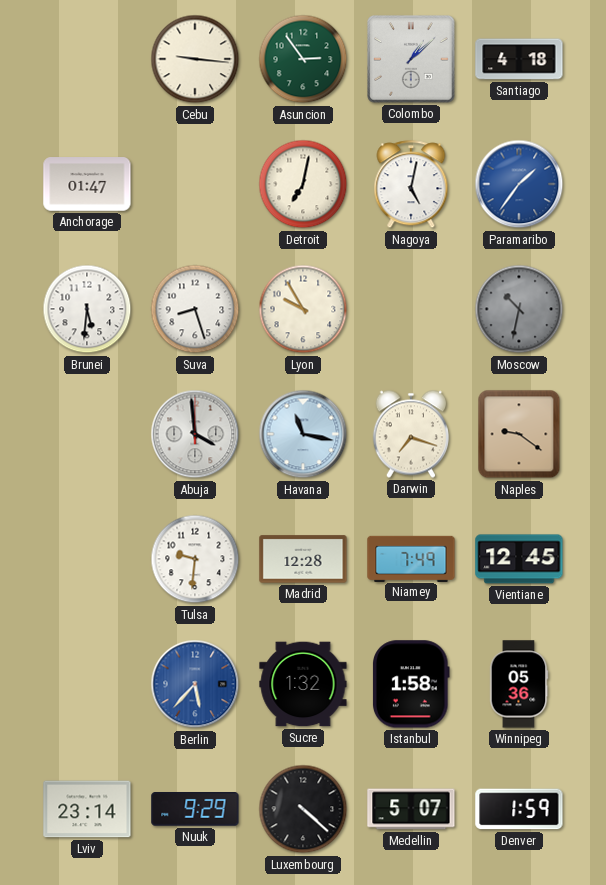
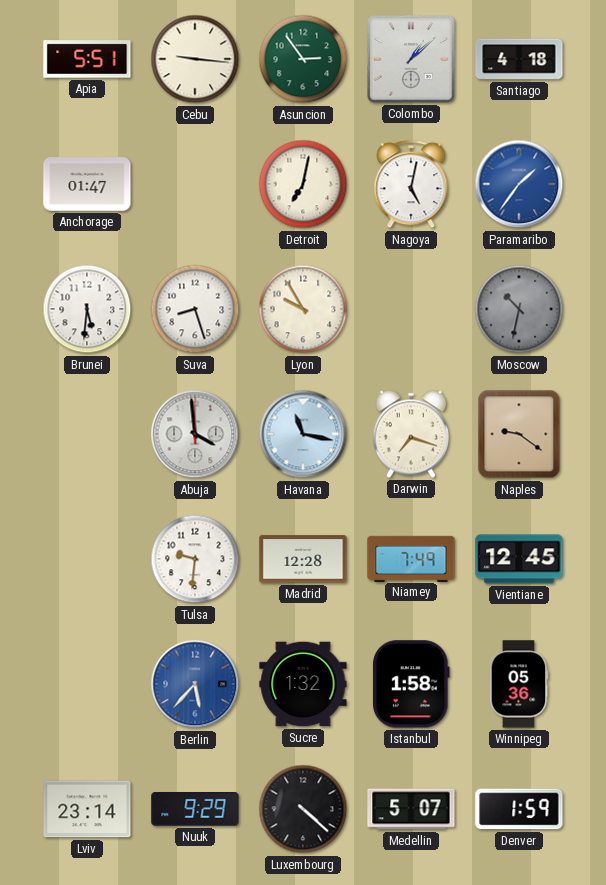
Apia: none -> 5:51
